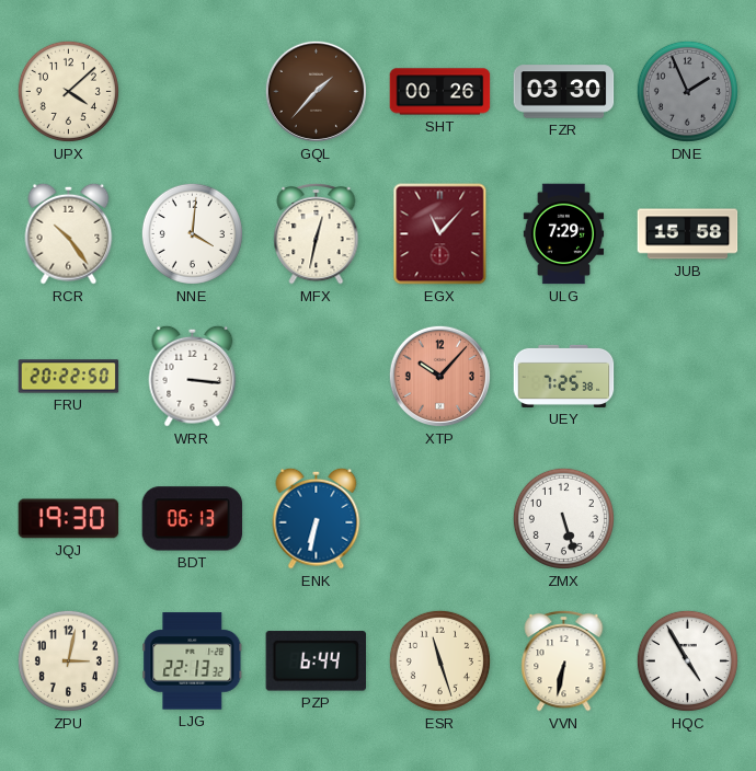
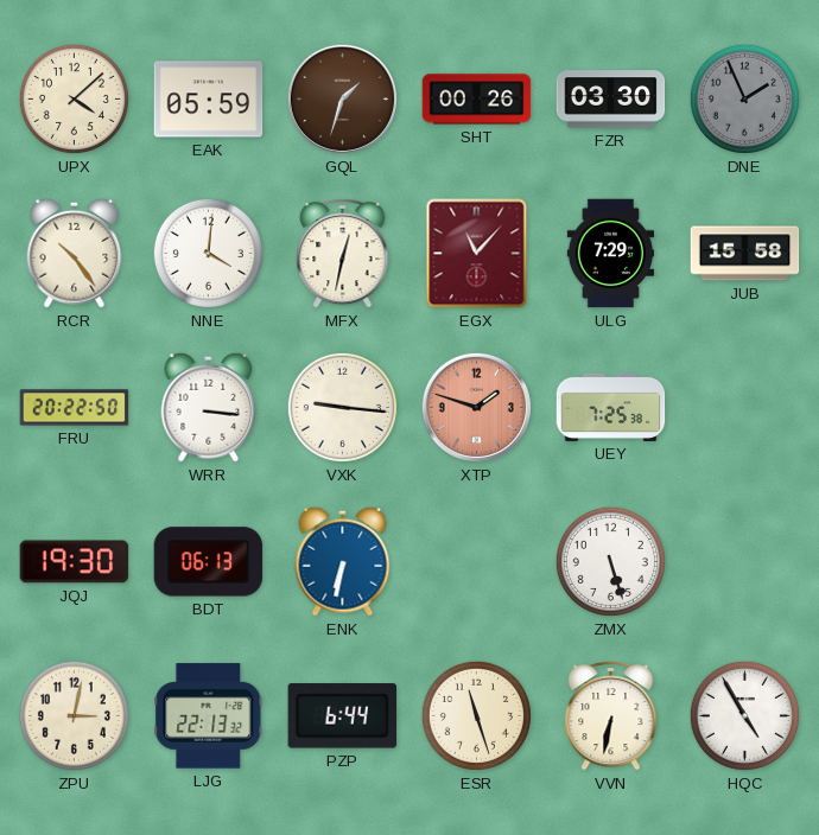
EAK: none -> 05:59
GQL: 1:37 -> 1:33
VXK: none -> 9:16
XTP: 10:07 -> 1:48
